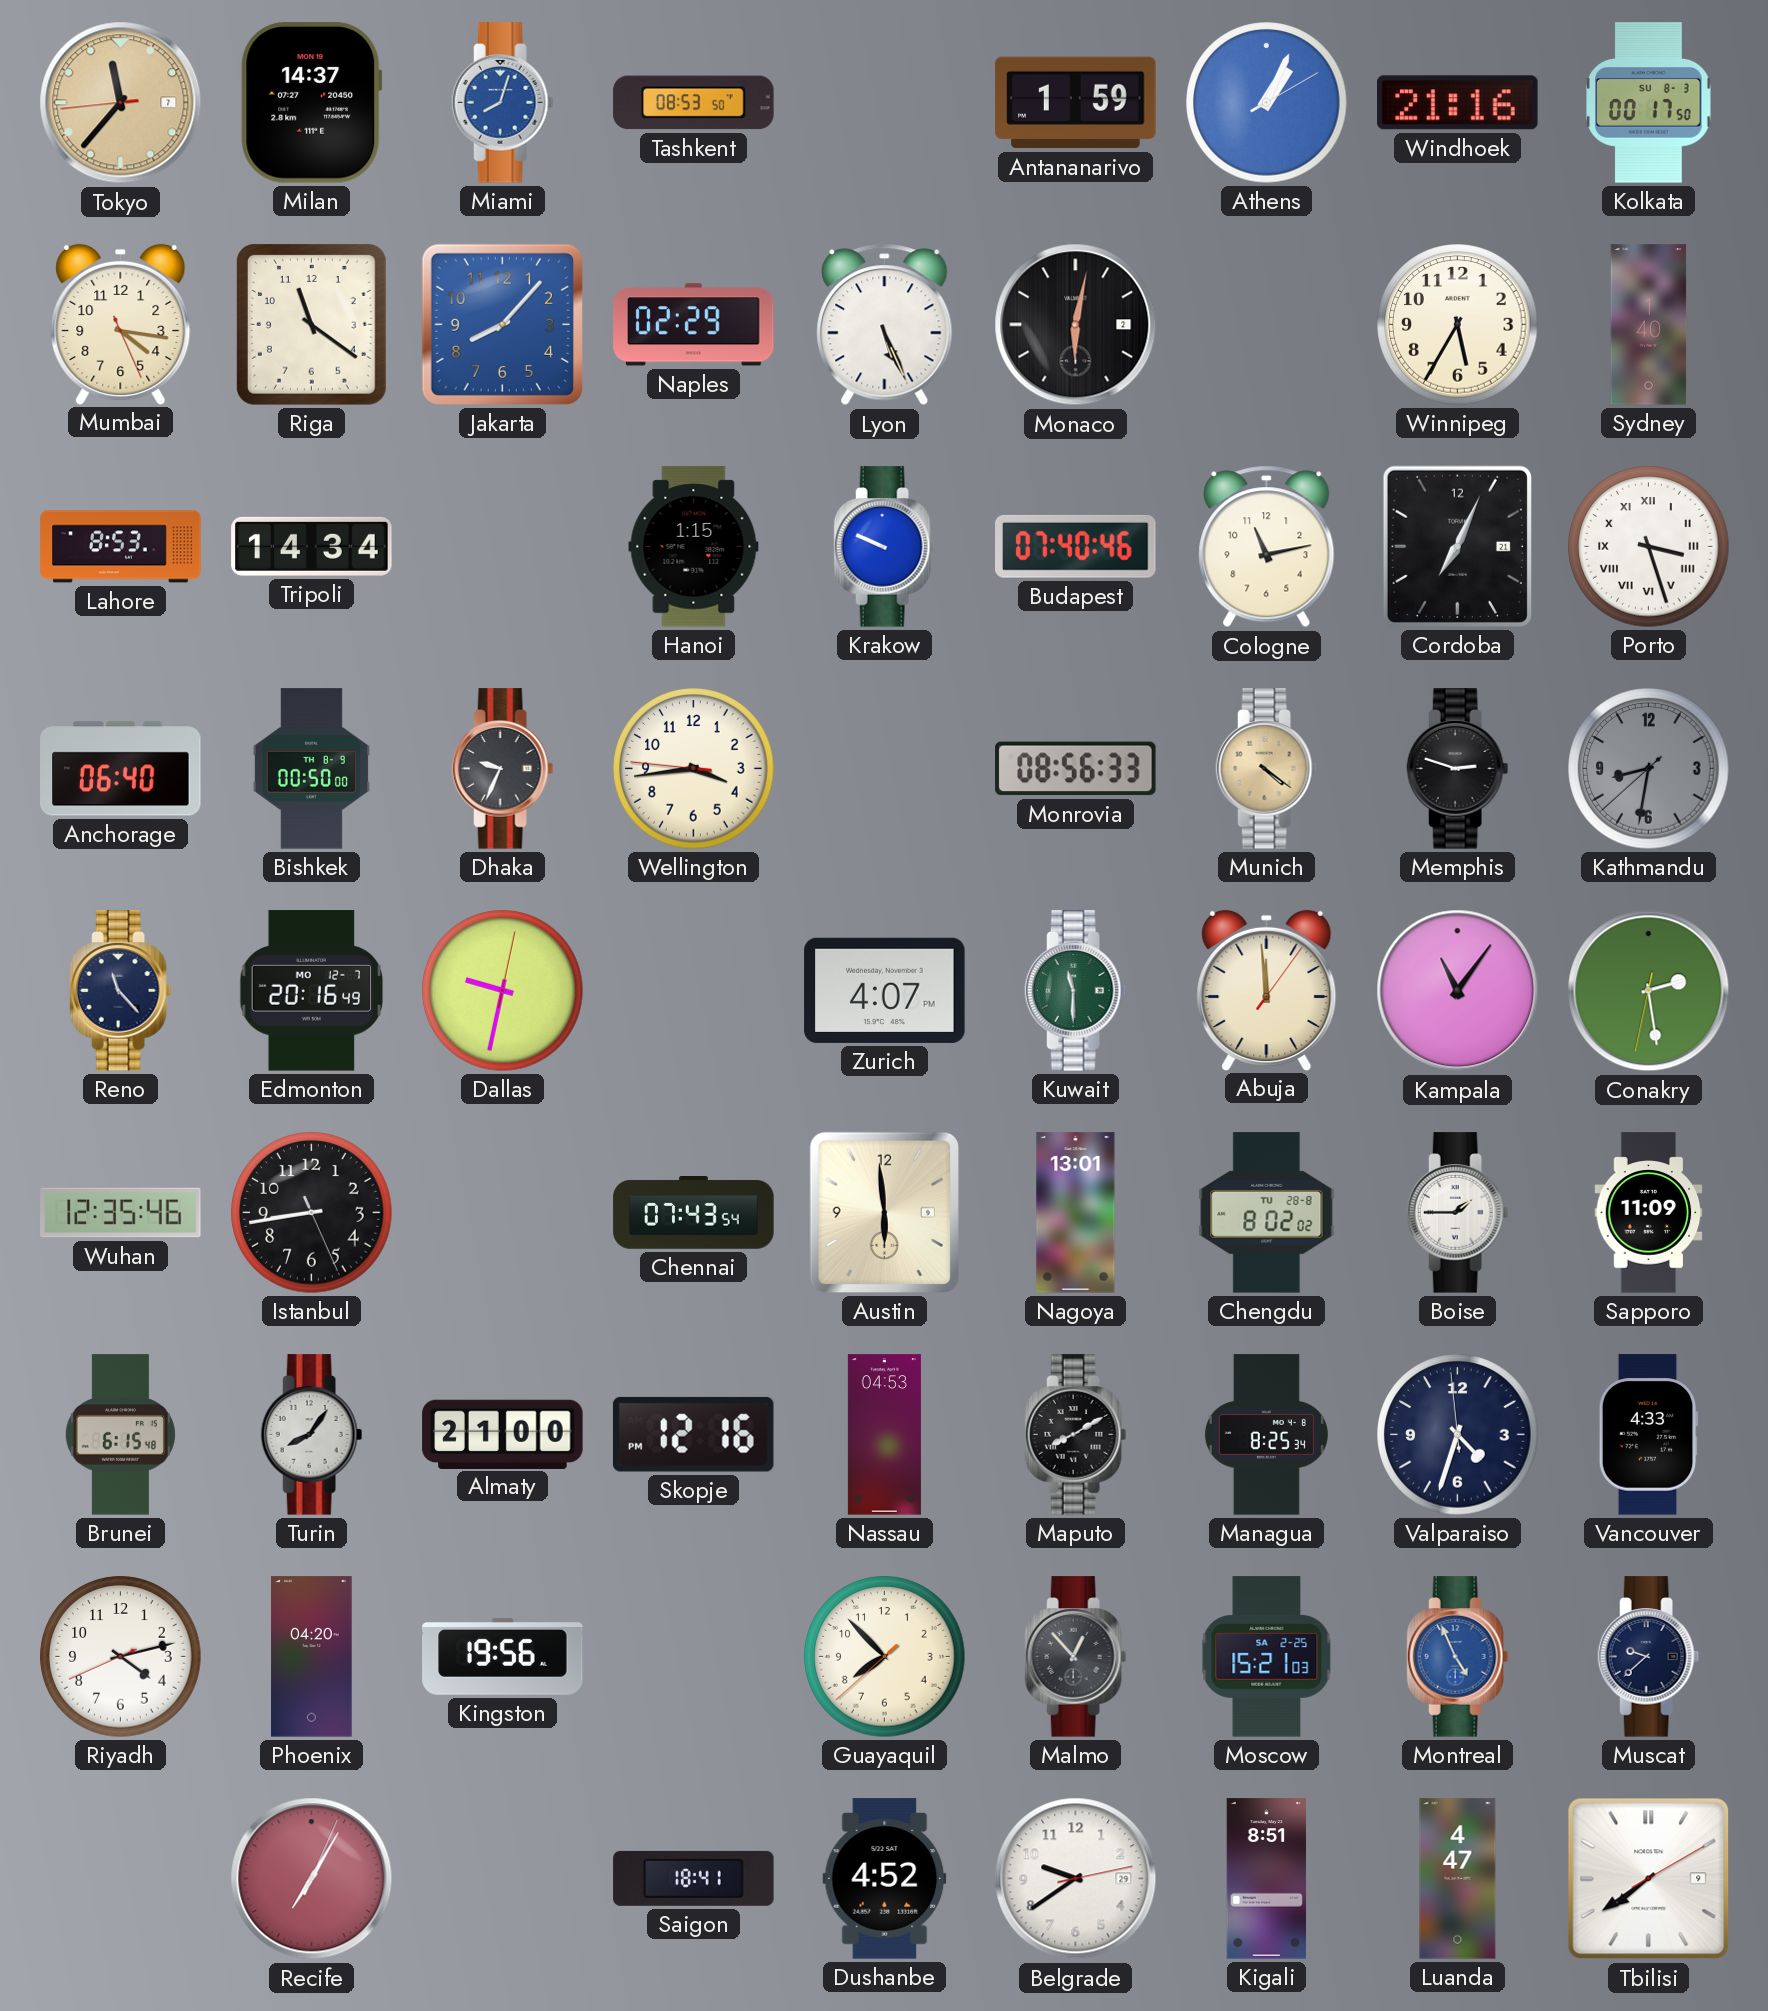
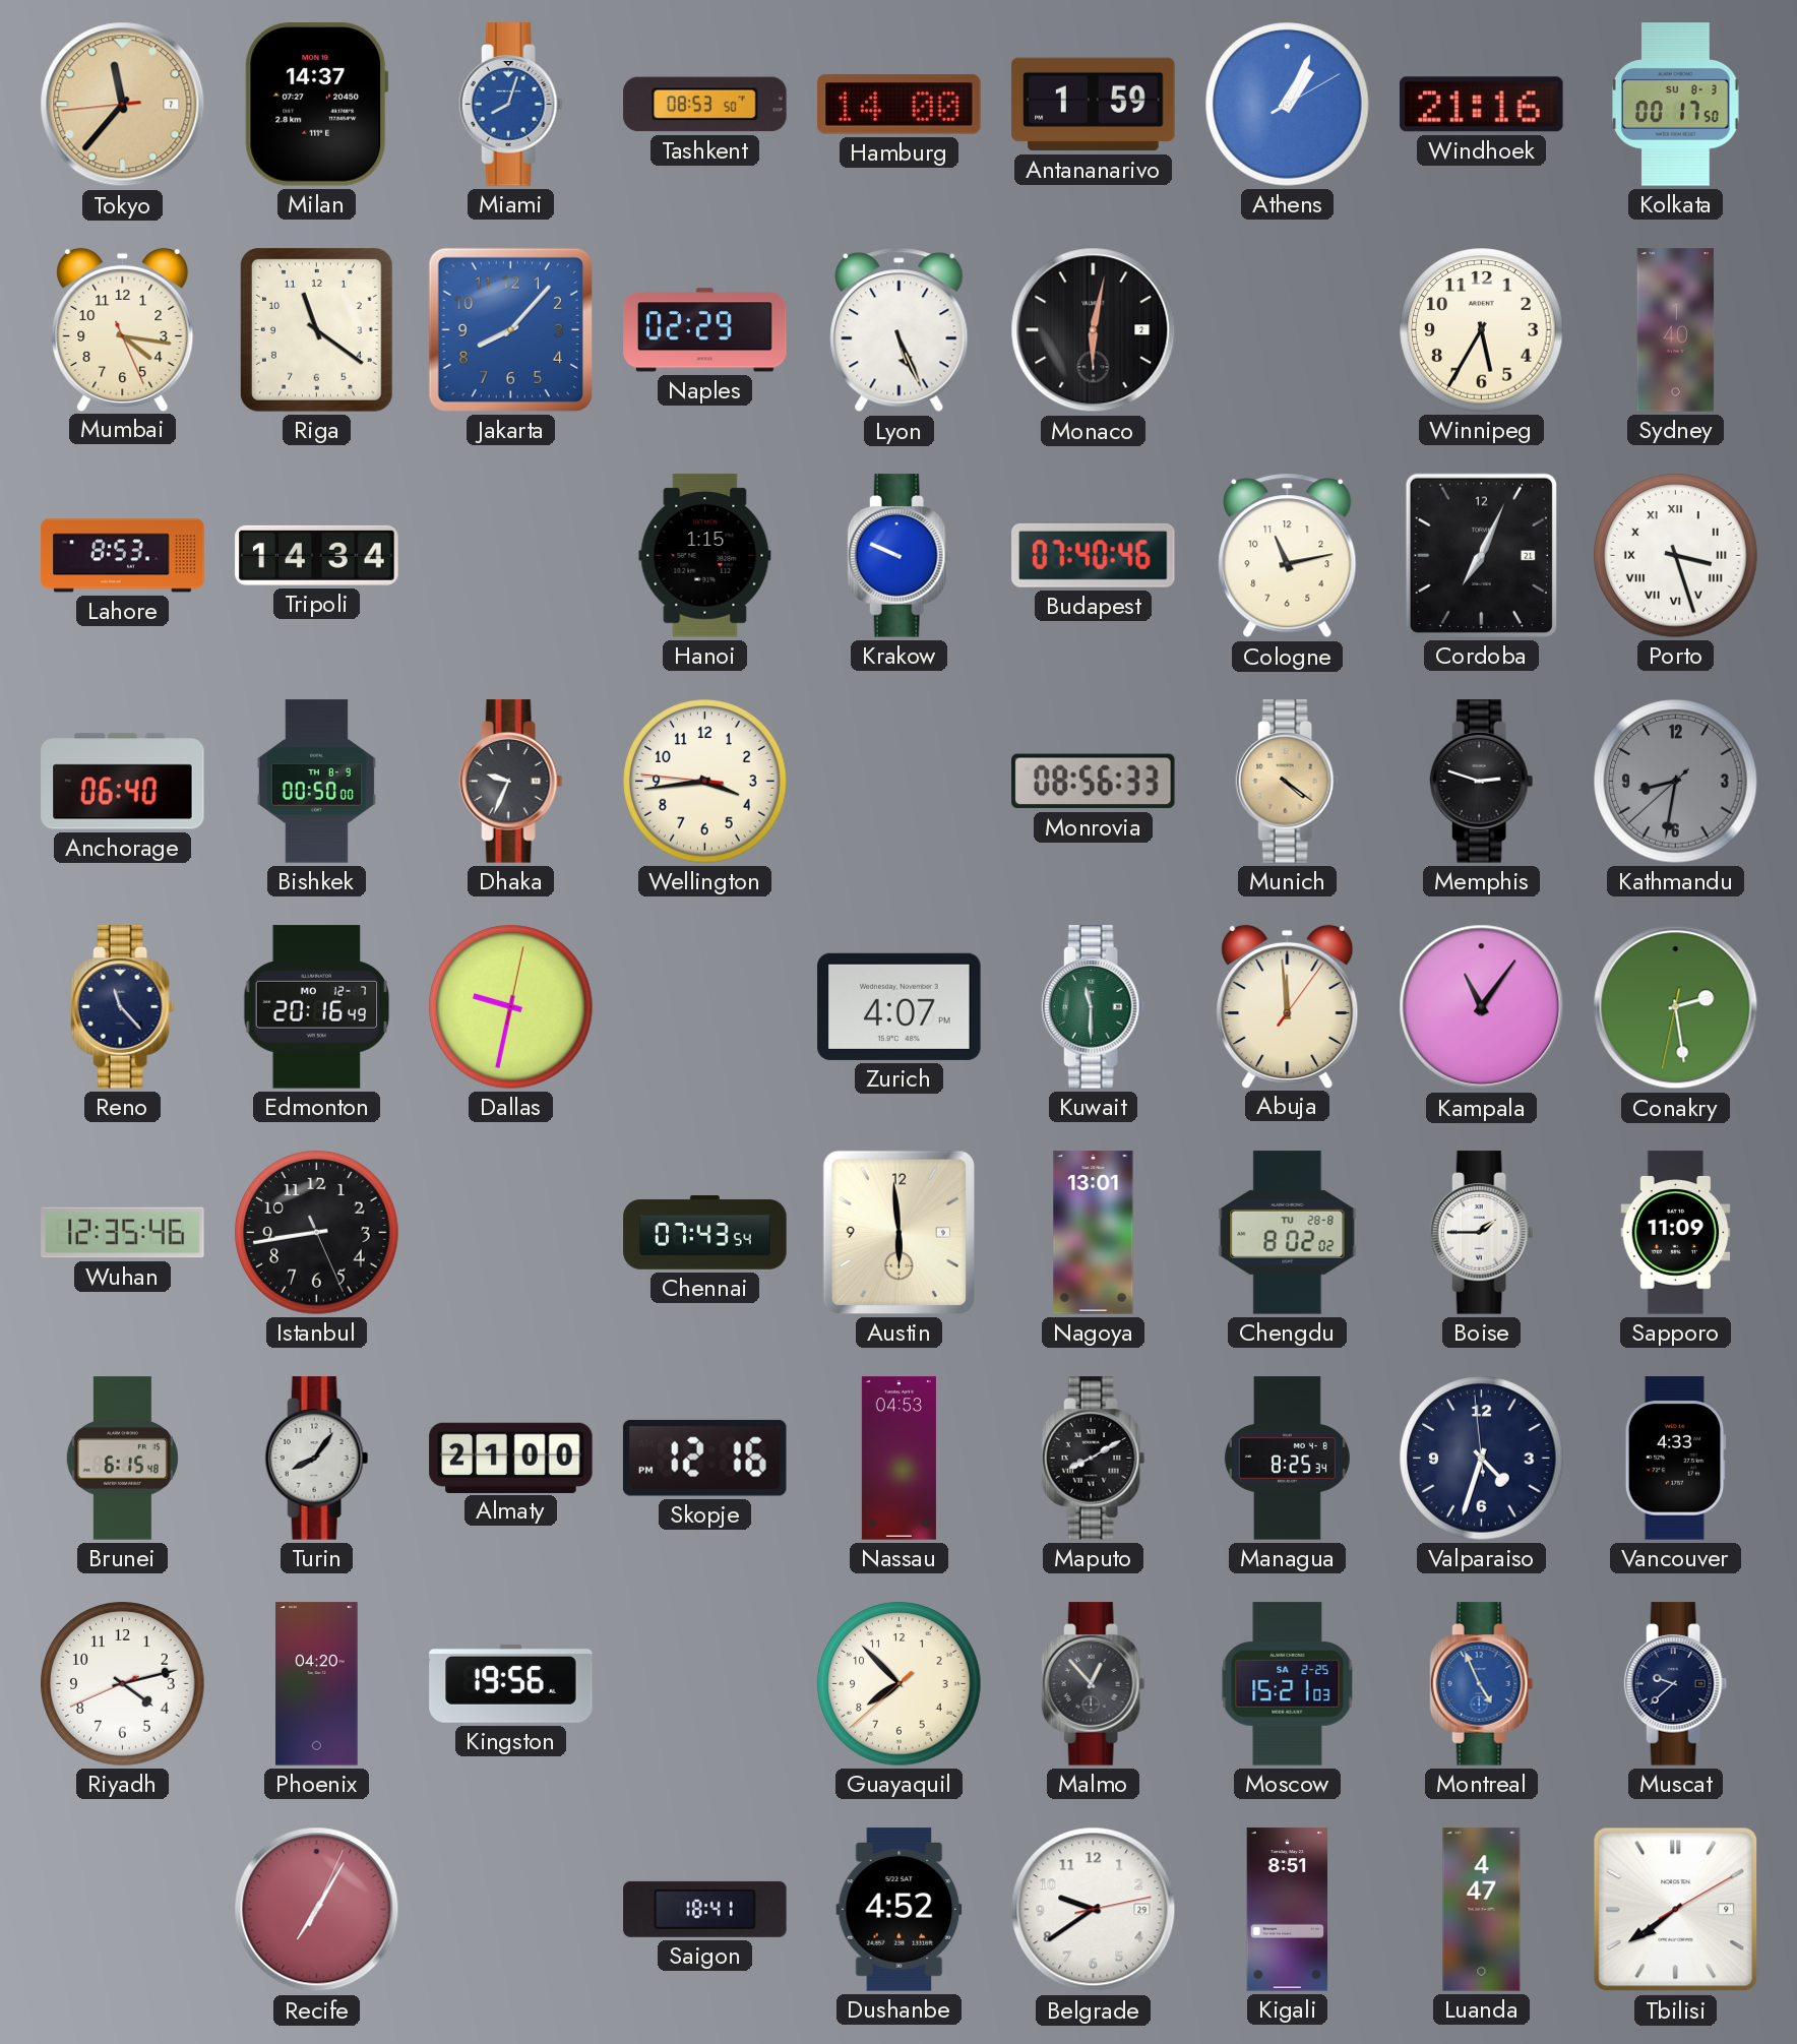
Hamburg: none -> 14:00
